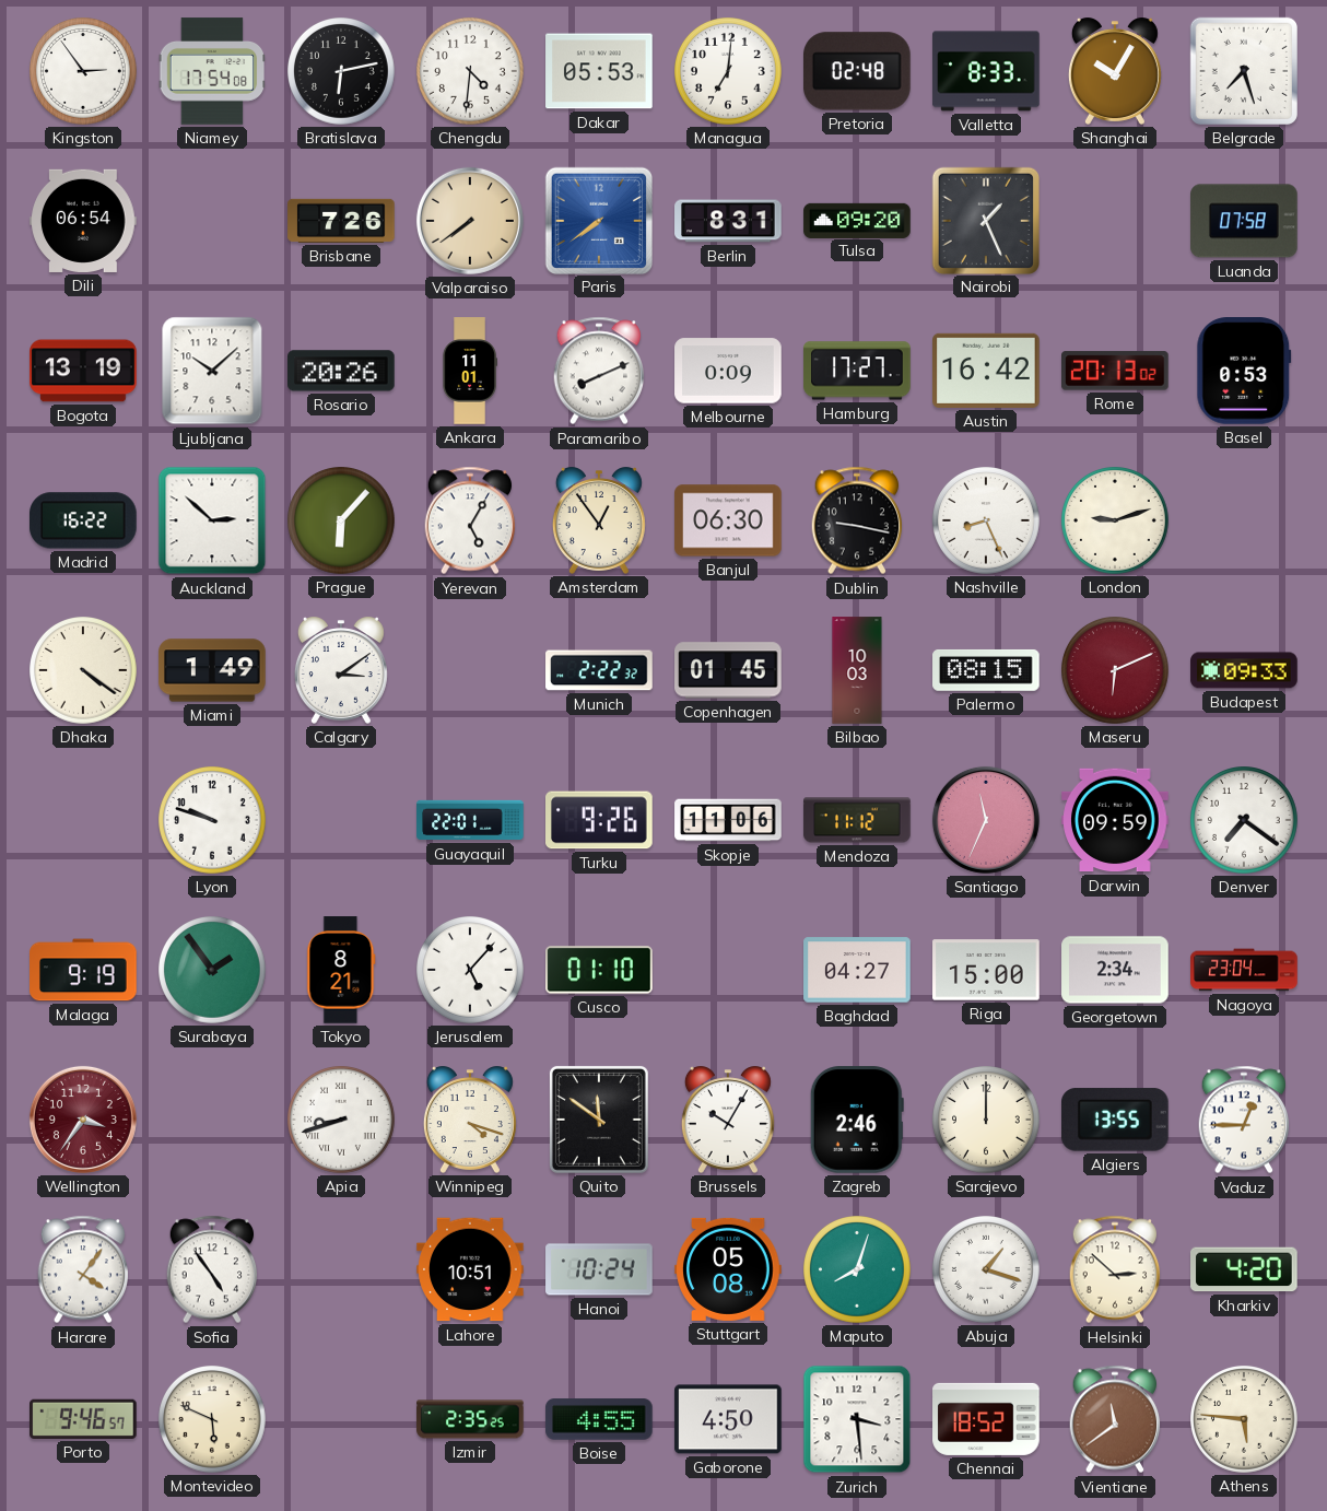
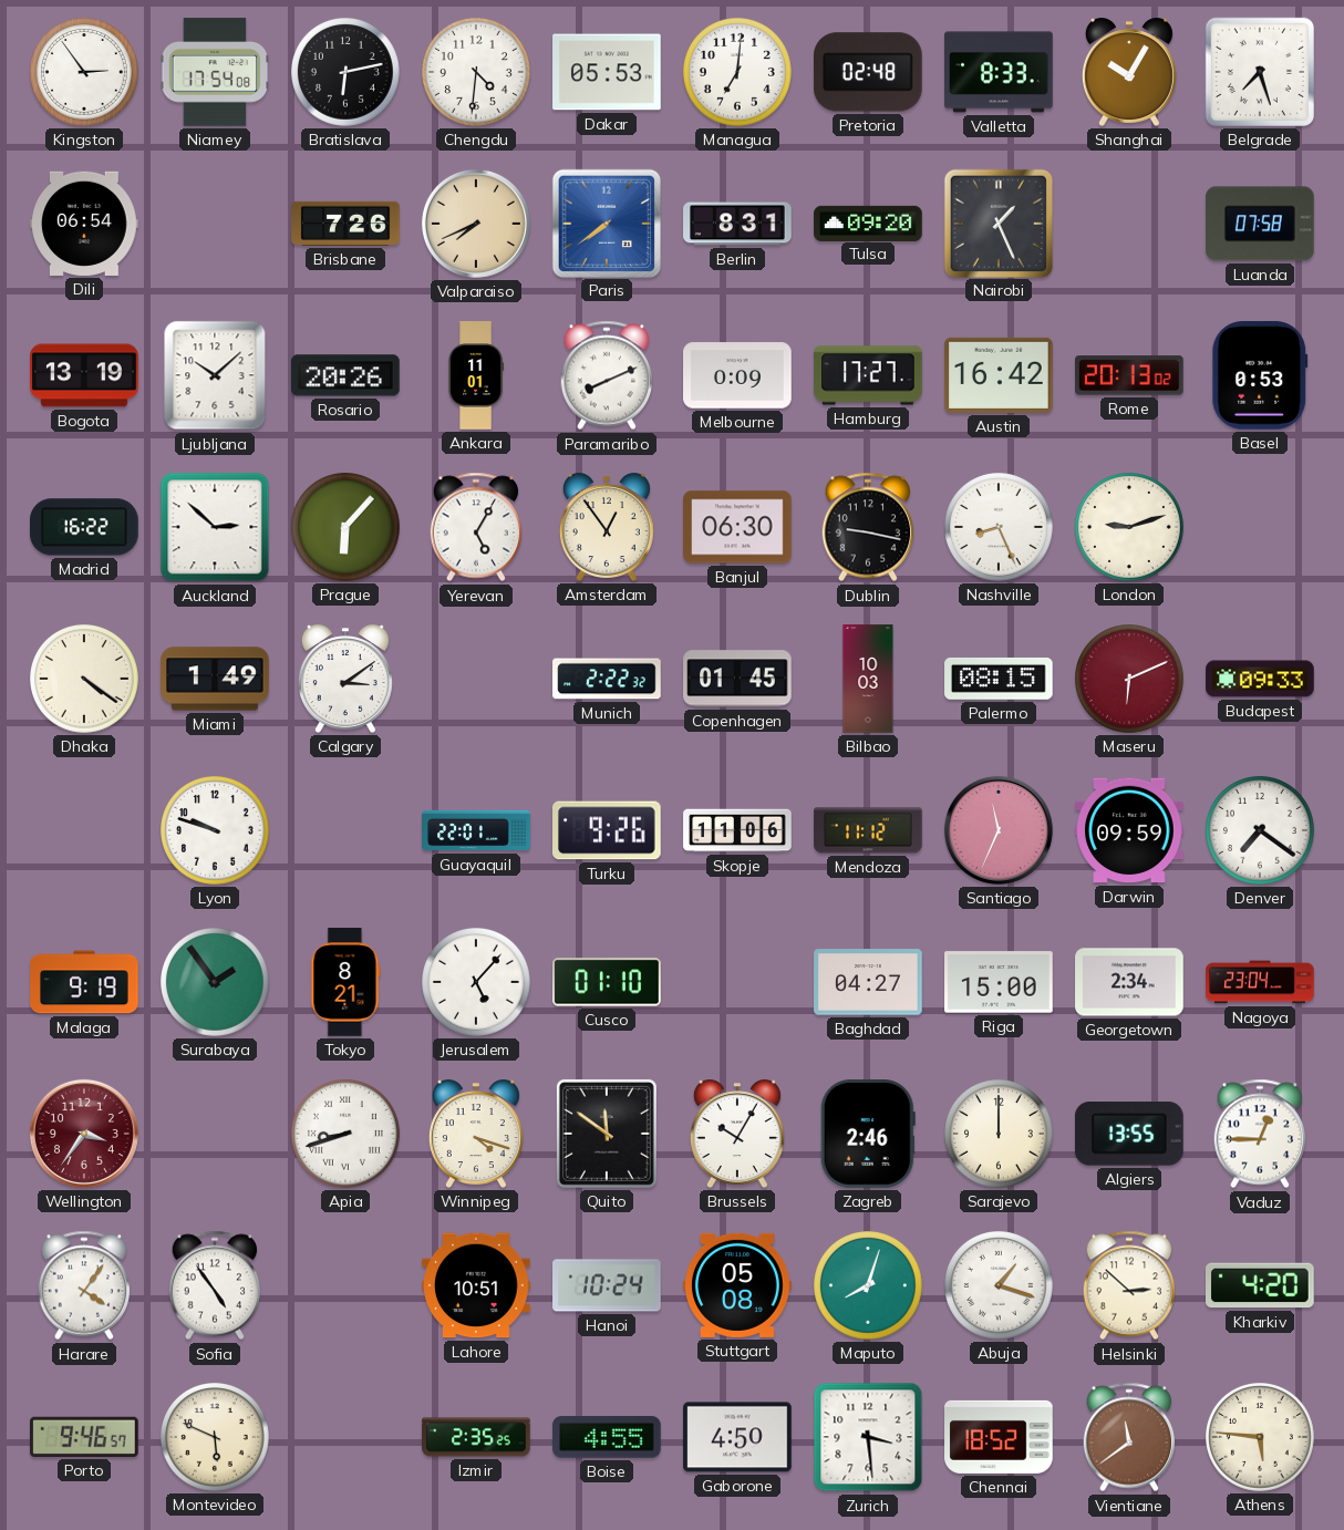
Valparaiso: 7:39 -> 7:41
